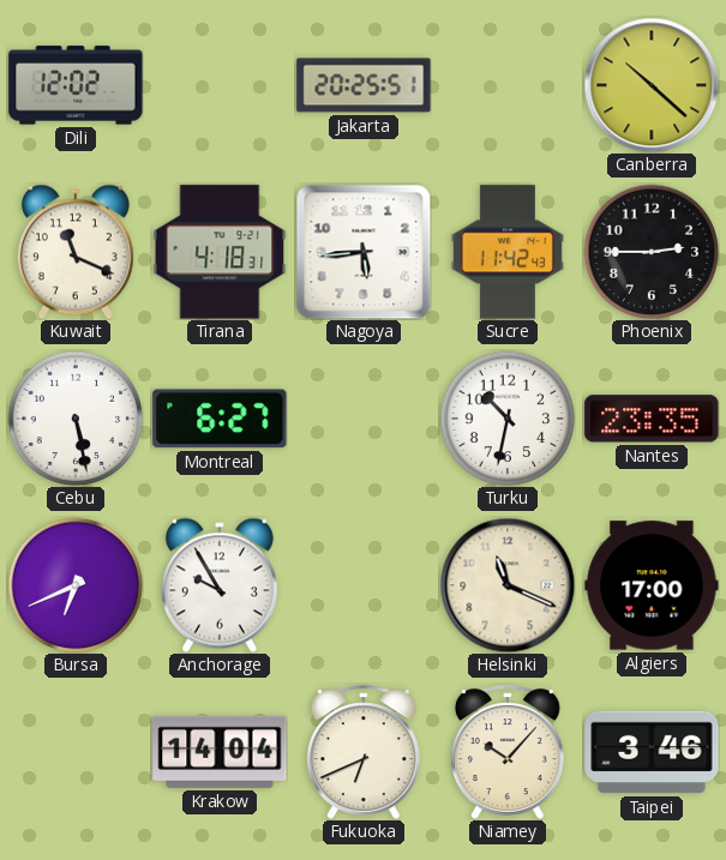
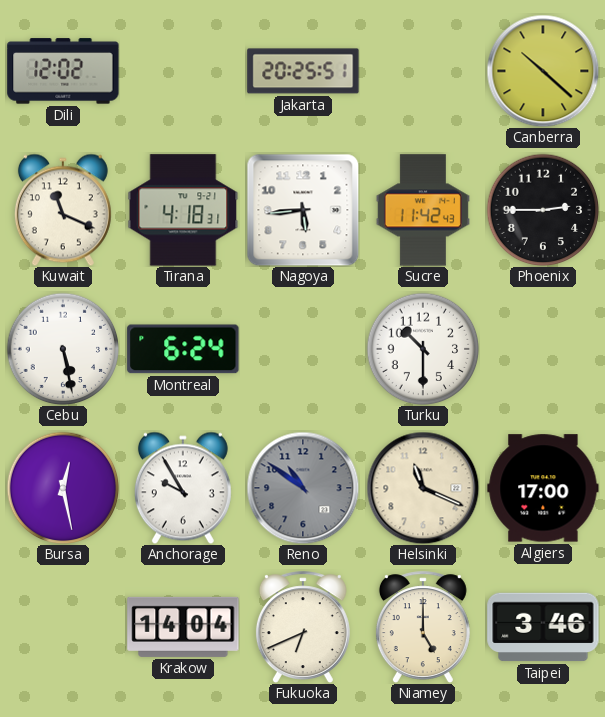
Montreal: 6:27 -> 6:24
Turku: 10:32 -> 10:30
Nantes: 23:35 -> none
Bursa: 6:41 -> 12:28
Reno: none -> 10:51
Niamey: 10:07 -> 5:00
